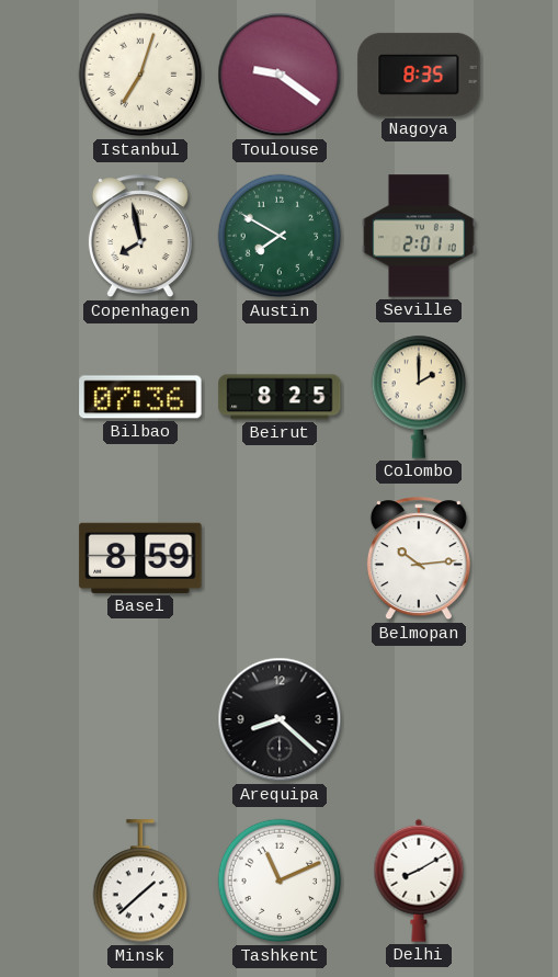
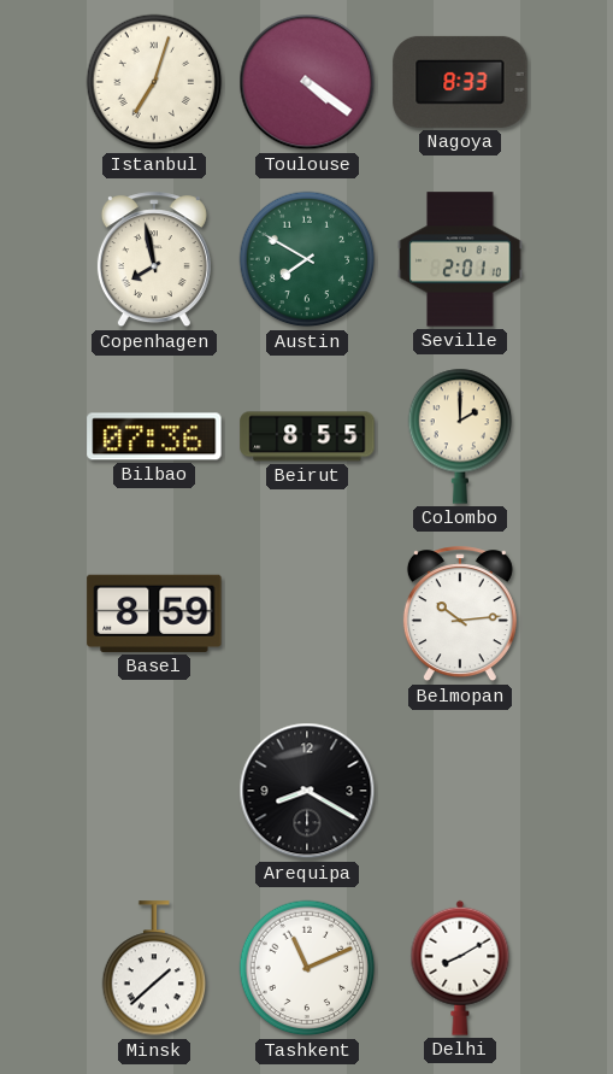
Toulouse: 9:21 -> 4:21
Nagoya: 8:35 -> 8:33
Beirut: 8:25 -> 8:55
Arequipa: 8:22 -> 8:20
